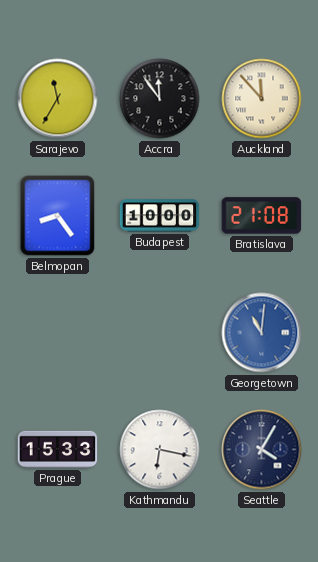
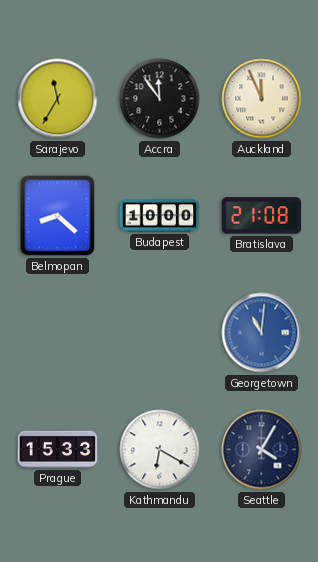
Auckland: 11:53 -> 11:56
Belmopan: 8:24 -> 8:22
Kathmandu: 6:17 -> 6:20
